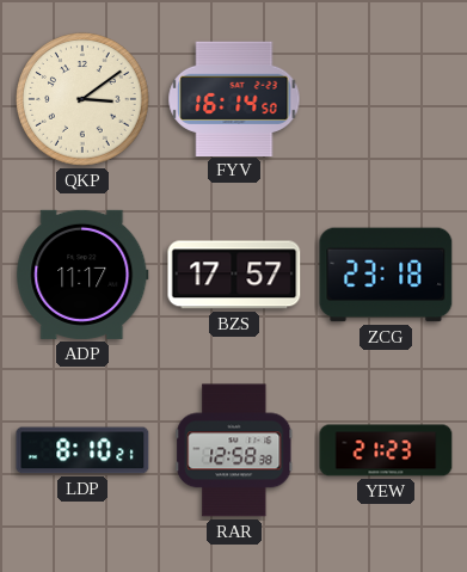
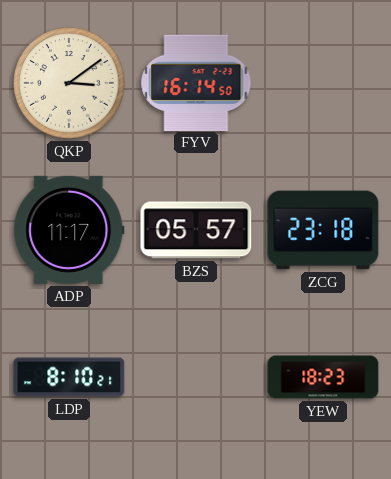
BZS: 17:57 -> 05:57
RAR: 12:58 -> none
YEW: 21:23 -> 18:23
